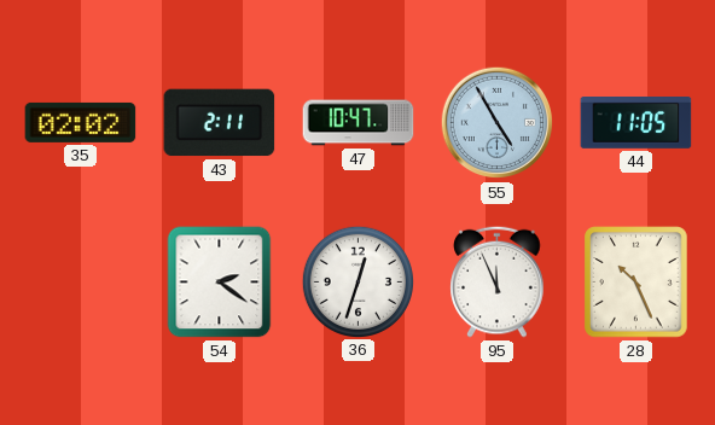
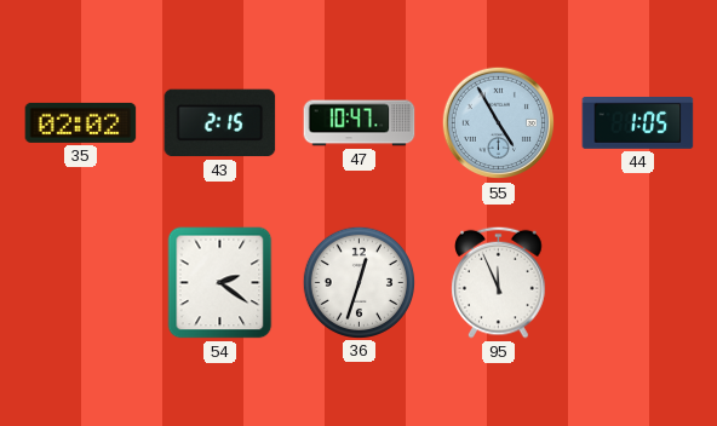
43: 2:11 -> 2:15
44: 11:05 -> 1:05
28: 10:26 -> none
